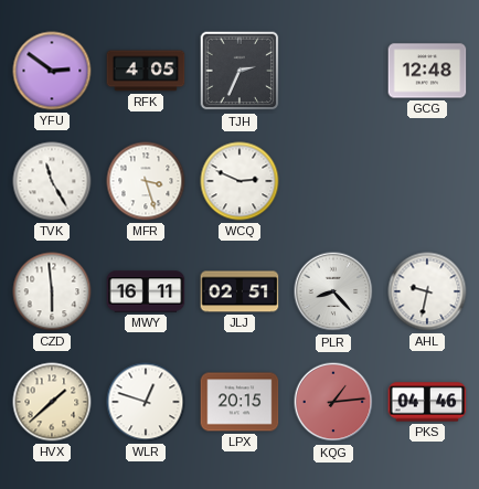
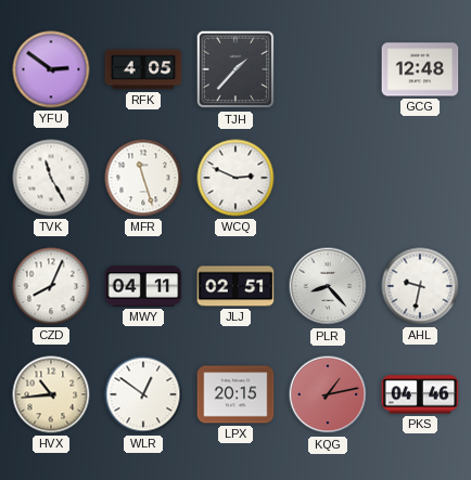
TJH: 2:34 -> 1:37
MFR: 3:27 -> 11:27
CZD: 5:59 -> 8:04
MWY: 16:11 -> 04:11
HVX: 1:38 -> 10:44
WLR: 12:48 -> 12:51
KQG: 1:14 -> 1:13
